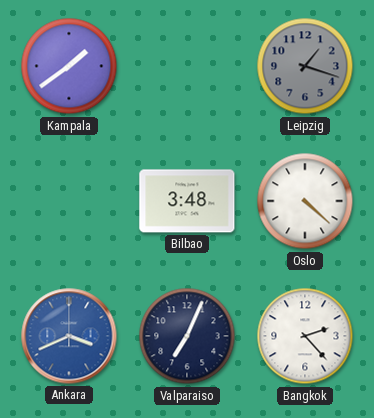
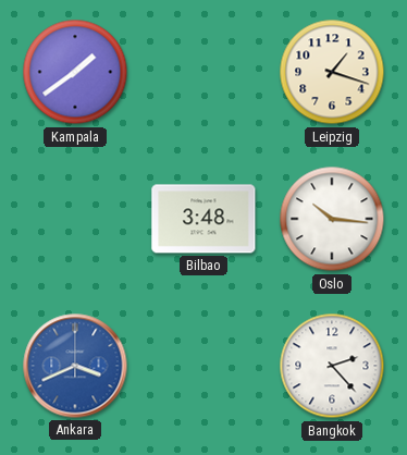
Leipzig dial: grey -> cream
Oslo: 4:22 -> 10:16
Valparaiso: 7:04 -> none
